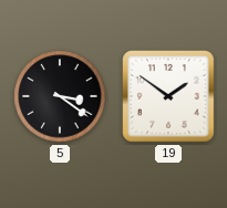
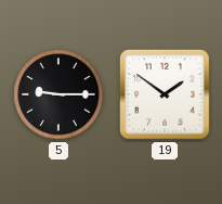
5: 3:21 -> 9:15
